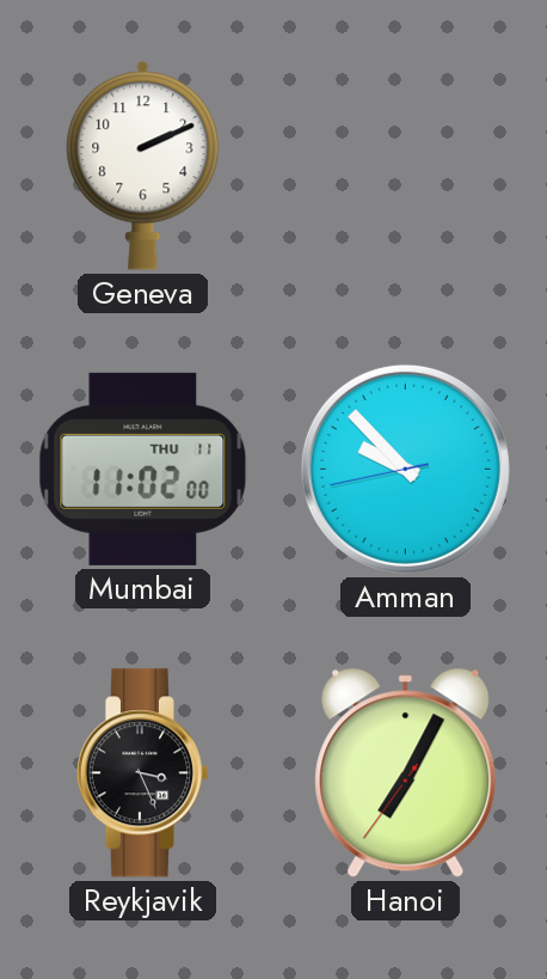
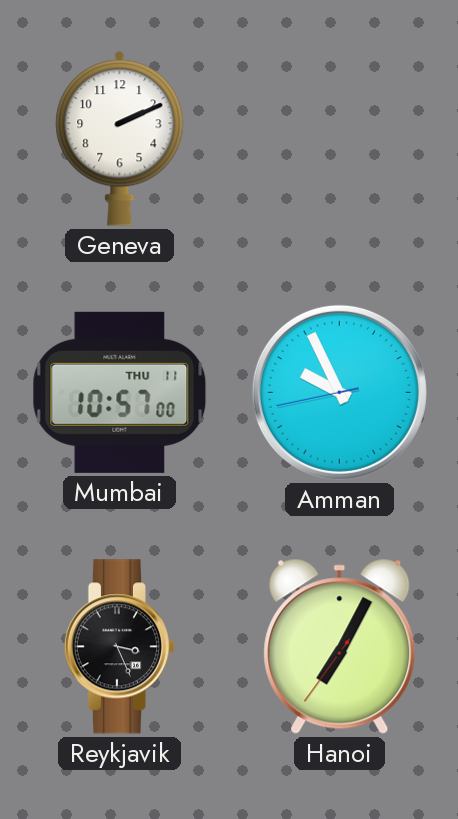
Mumbai: 11:02 -> 10:57
Amman: 9:52 -> 9:55
